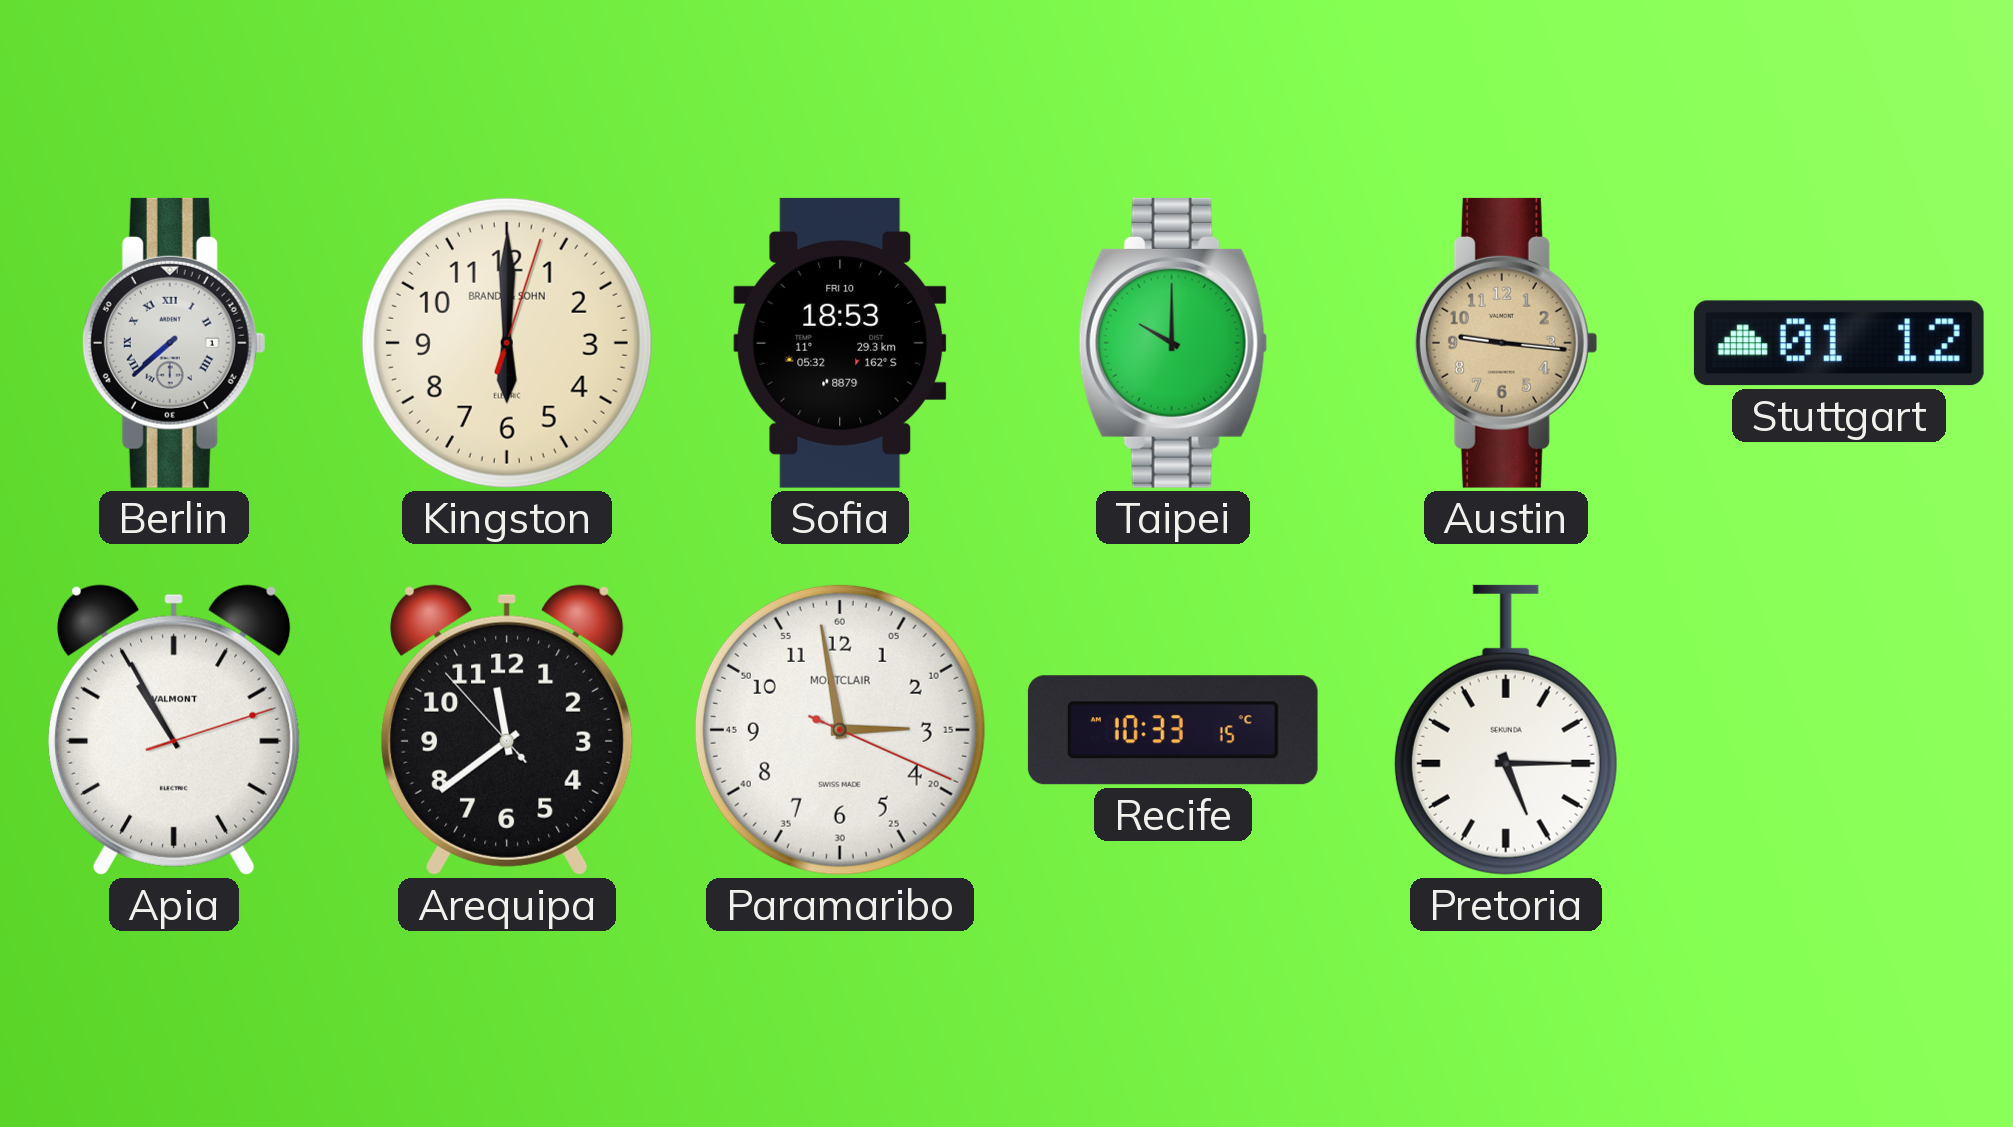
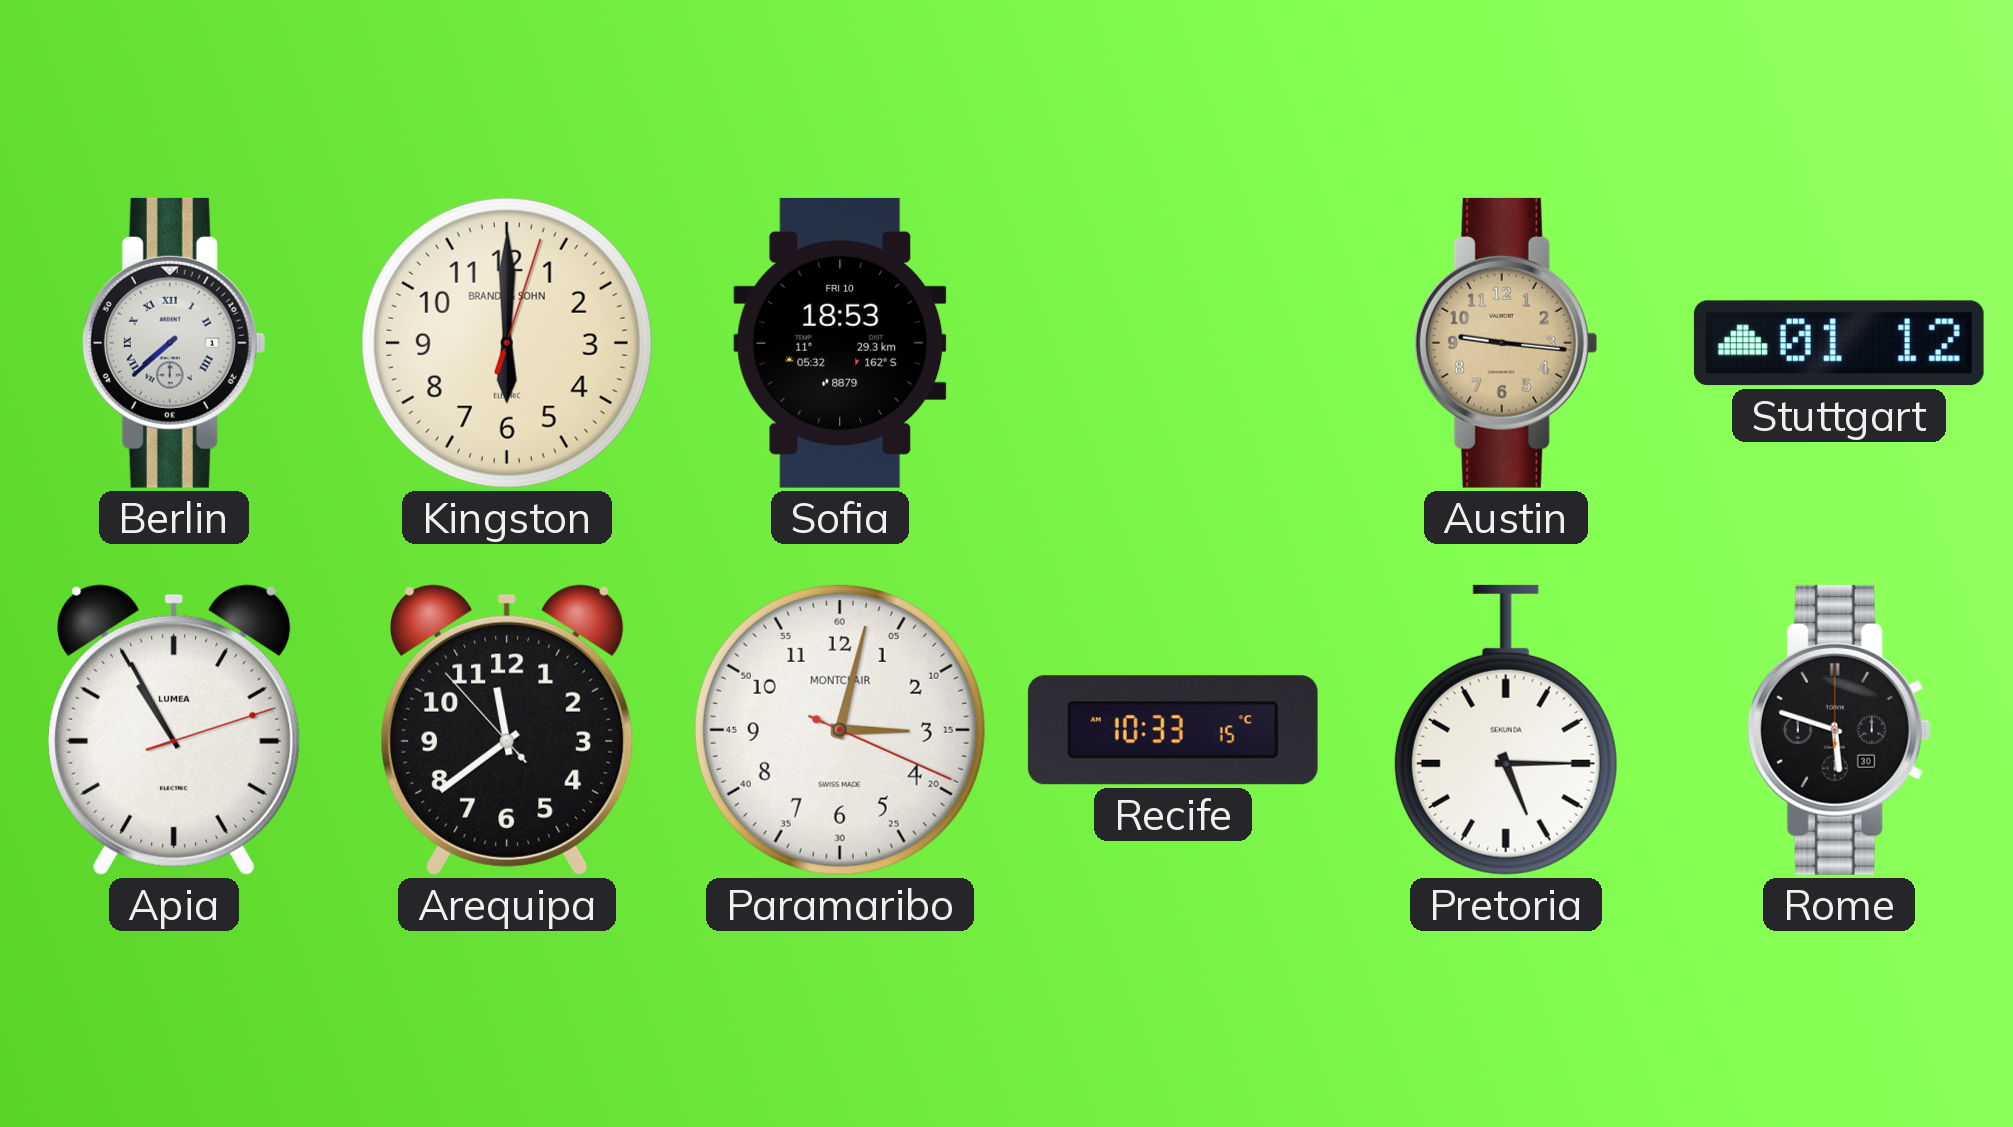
Taipei: 10:00 -> none
Apia brand: VALMONT -> LUMEA
Paramaribo: 2:58 -> 3:02
Rome: none -> 5:48
